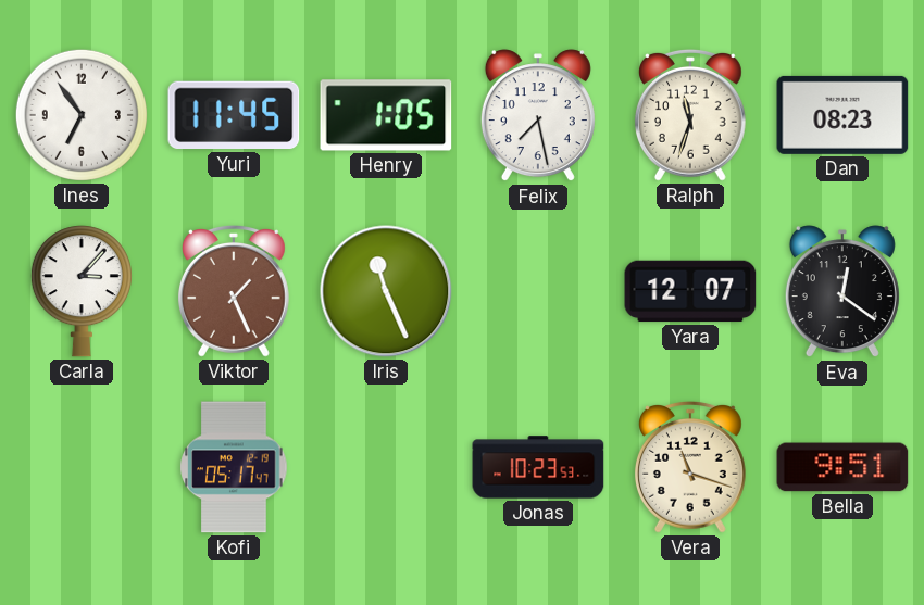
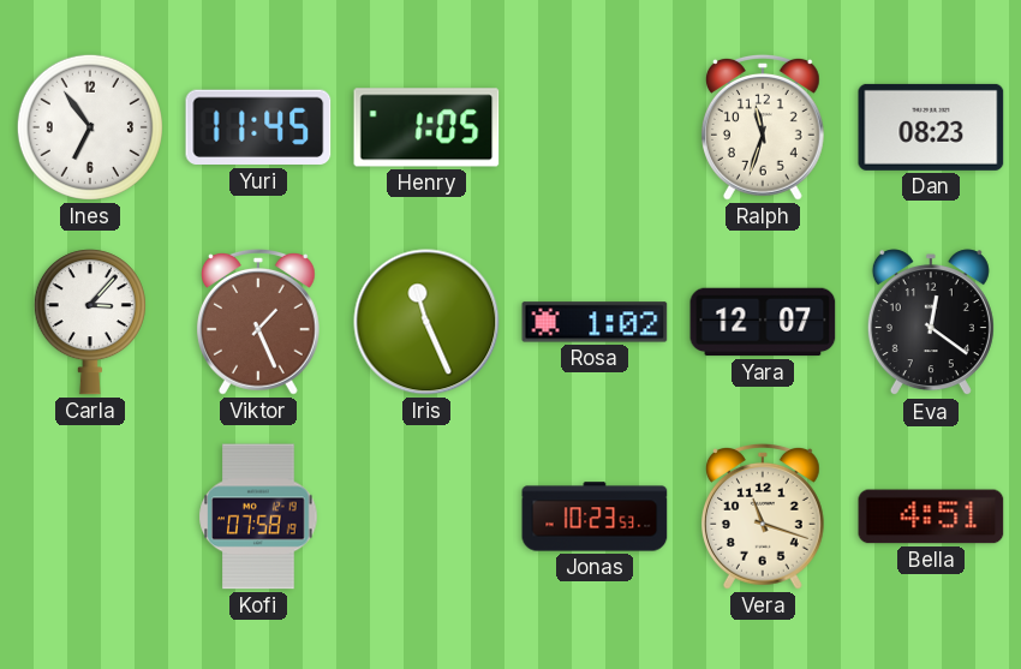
Felix: 7:28 -> none
Rosa: none -> 1:02
Kofi: 05:17 -> 07:58
Bella: 9:51 -> 4:51
